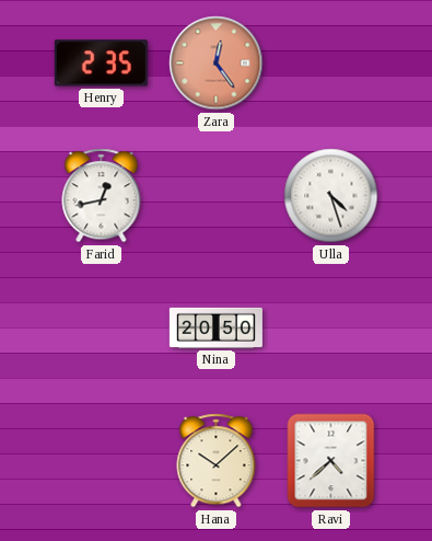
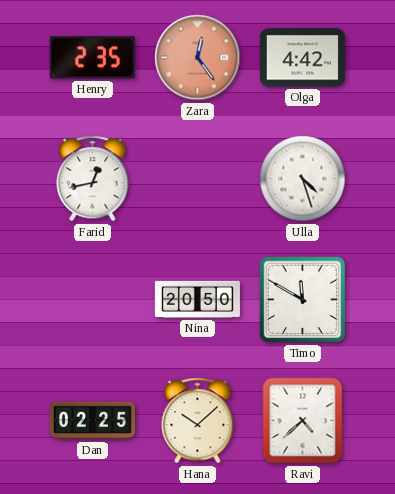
Olga: none -> 4:42
Timo: none -> 11:50
Dan: none -> 02:25
